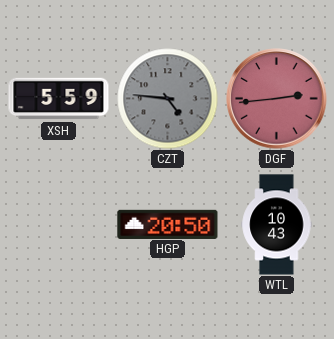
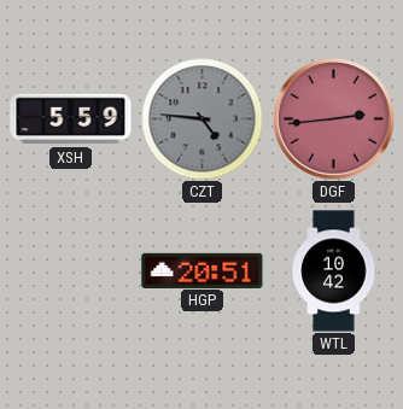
HGP: 20:50 -> 20:51
WTL: 10:43 -> 10:42
